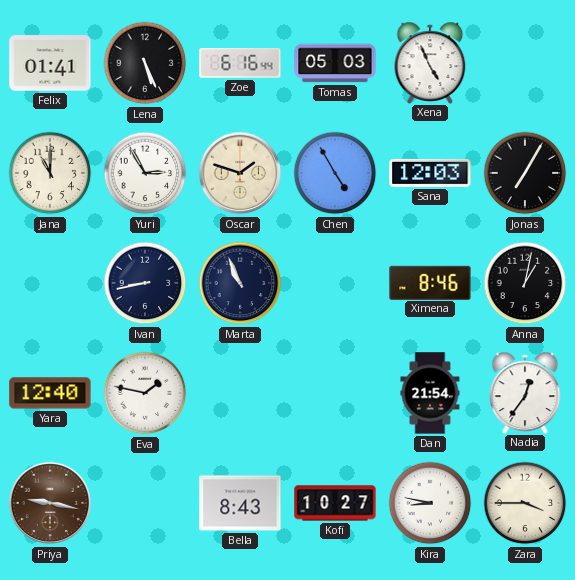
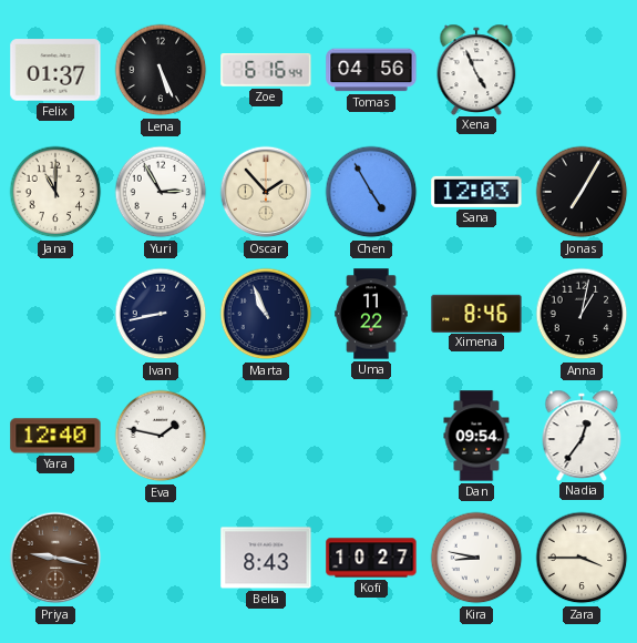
Felix: 01:41 -> 01:37
Tomas: 05:03 -> 04:56
Oscar: 1:48 -> 1:53
Uma: none -> 11:22
Dan: 21:54 -> 09:54
